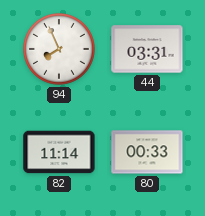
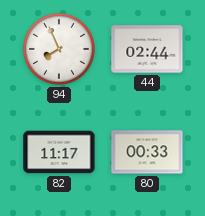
44: 03:31 -> 02:44
82: 11:14 -> 11:17
